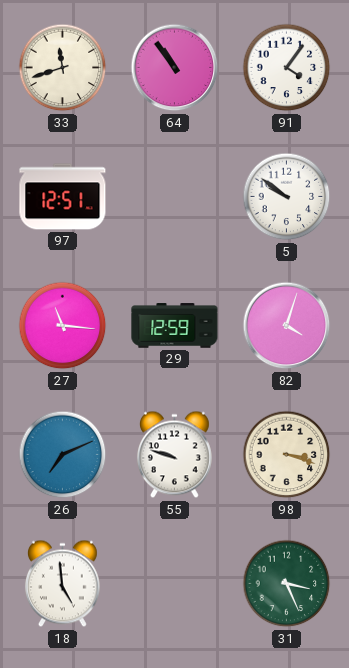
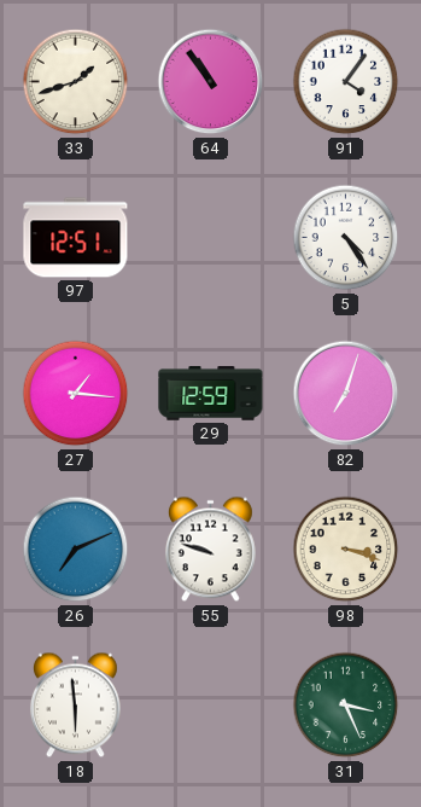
33: 11:42 -> 1:42
5: 9:51 -> 4:24
27: 11:16 -> 1:16
82: 4:03 -> 7:03
18: 4:59 -> 5:59
